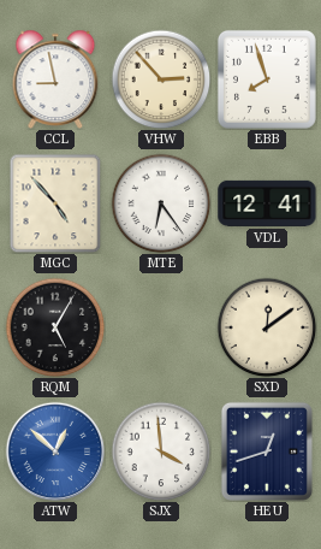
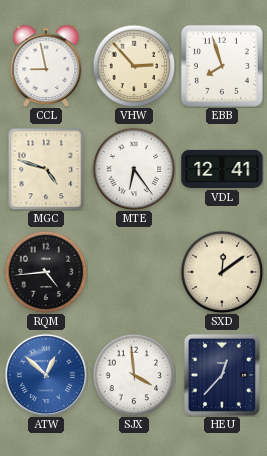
MGC: 4:53 -> 4:48
RQM: 5:05 -> 4:44
HEU: 12:42 -> 12:37
